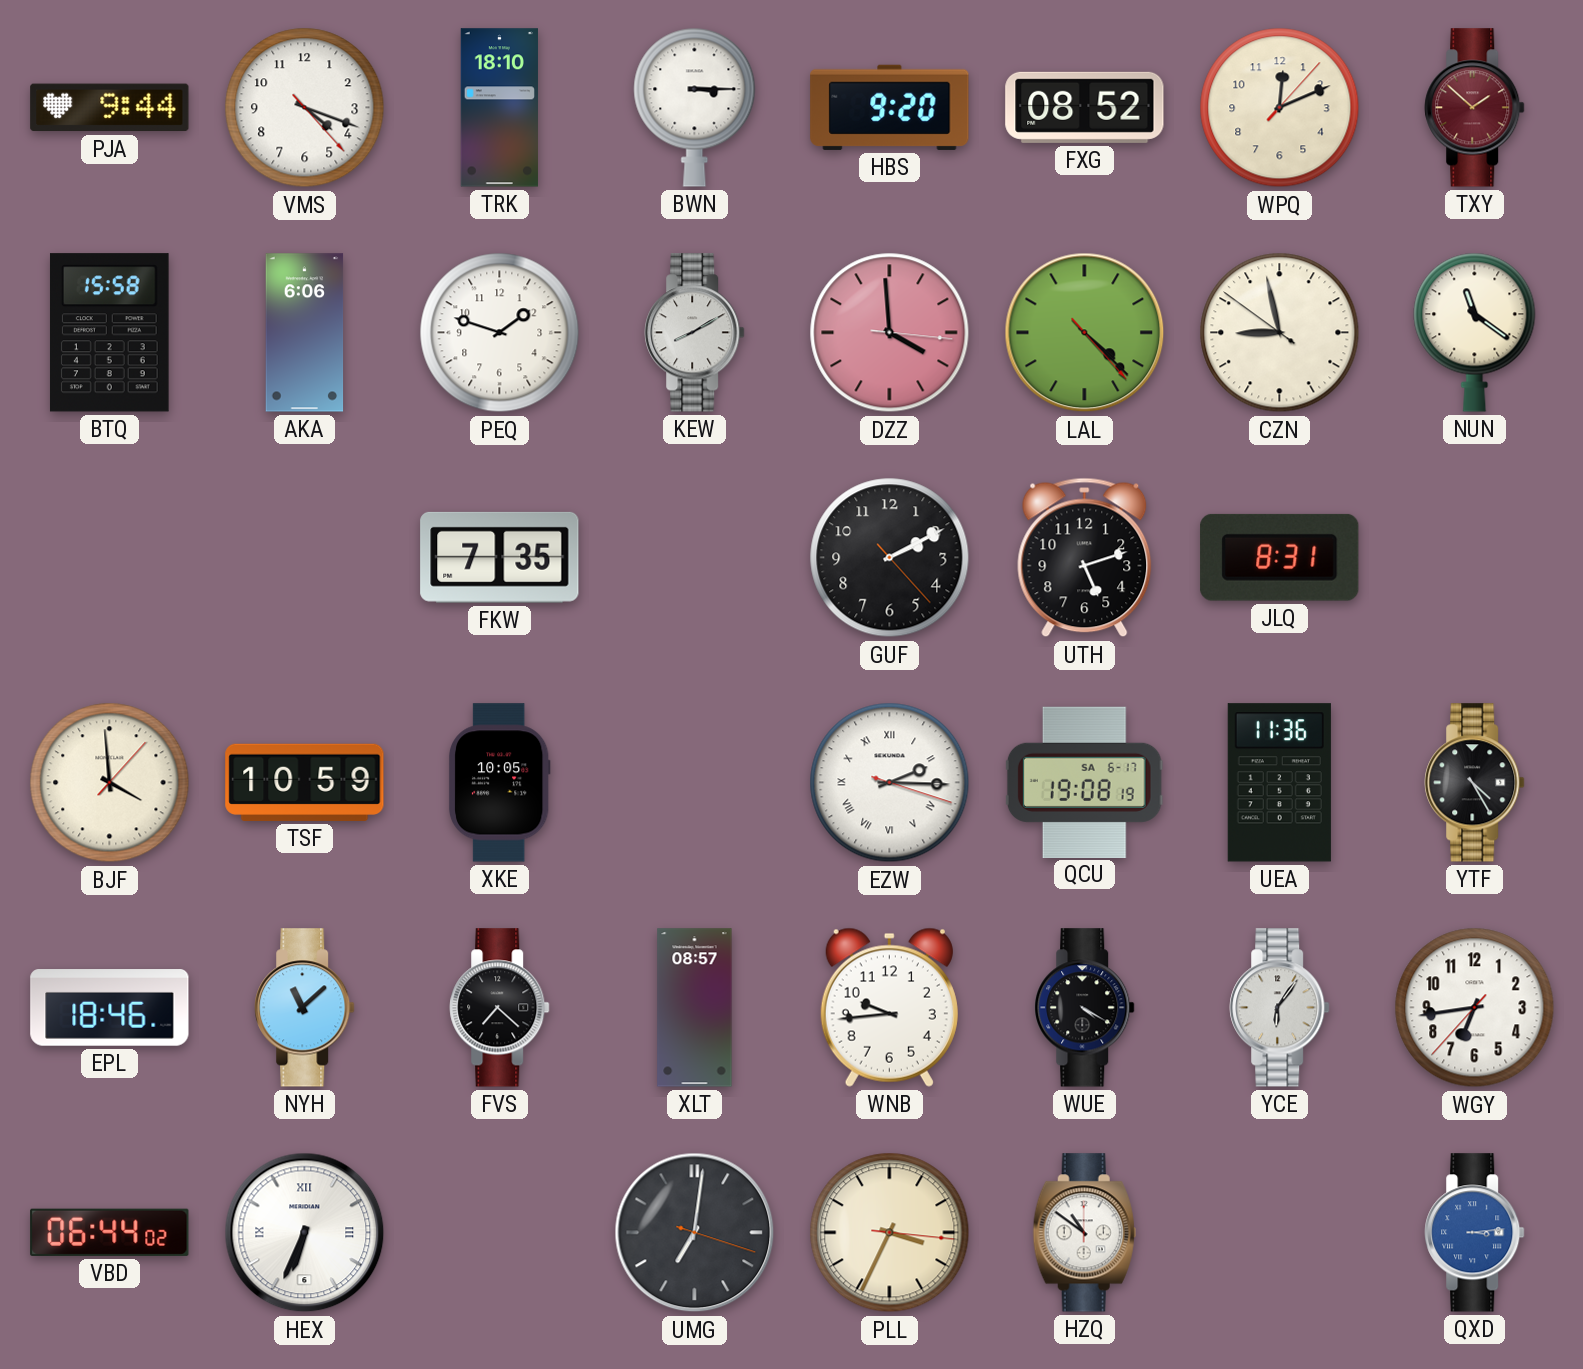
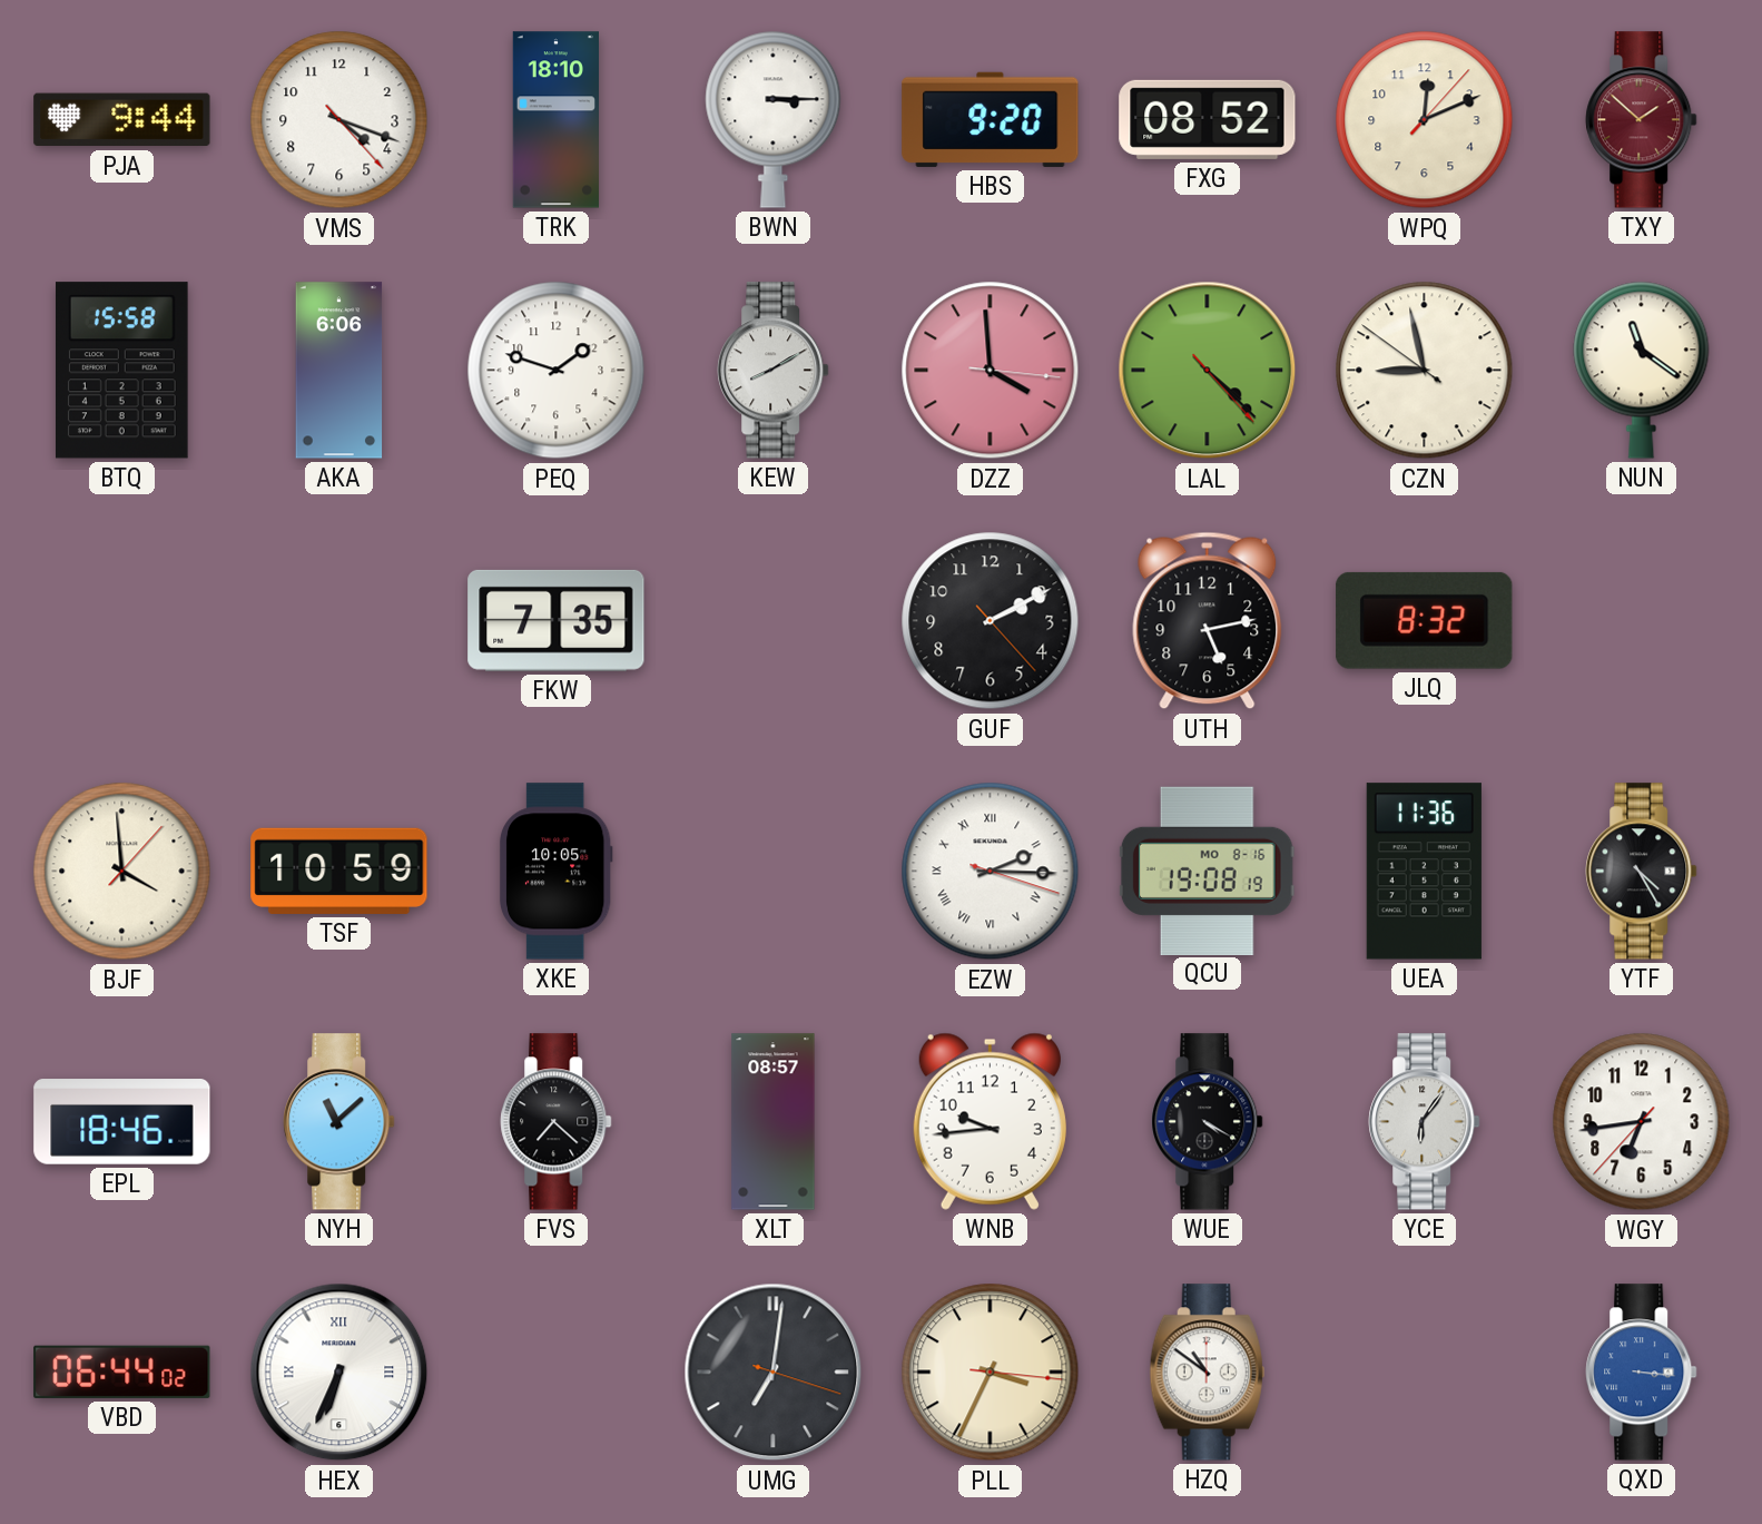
UTH: 5:12 -> 5:13
JLQ: 8:31 -> 8:32
QCU date: SA 6-17 -> MO 8-16
QXD: 3:14 -> 3:16
